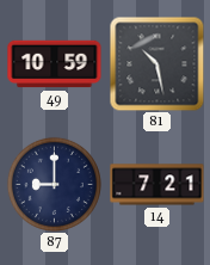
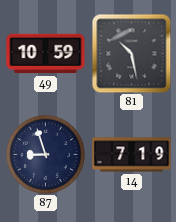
87: 9:00 -> 8:57
14: 7:21 -> 7:19
